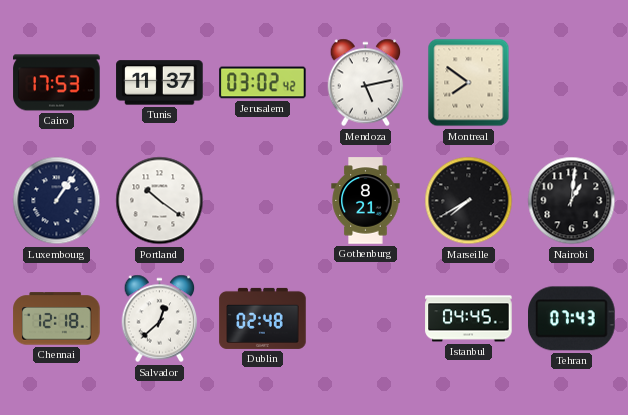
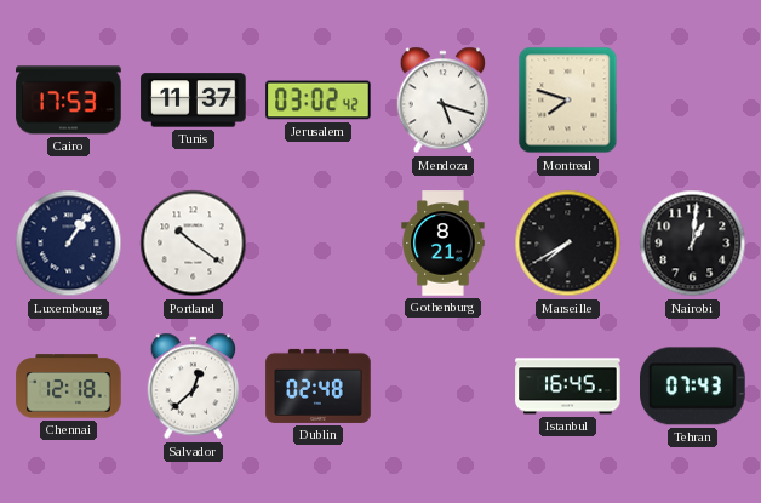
Mendoza: 5:13 -> 5:18
Montreal: 7:51 -> 7:48
Istanbul: 04:45 -> 16:45
